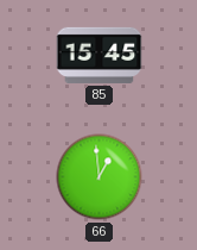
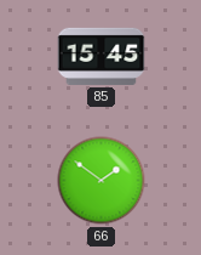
66: 12:59 -> 1:51
